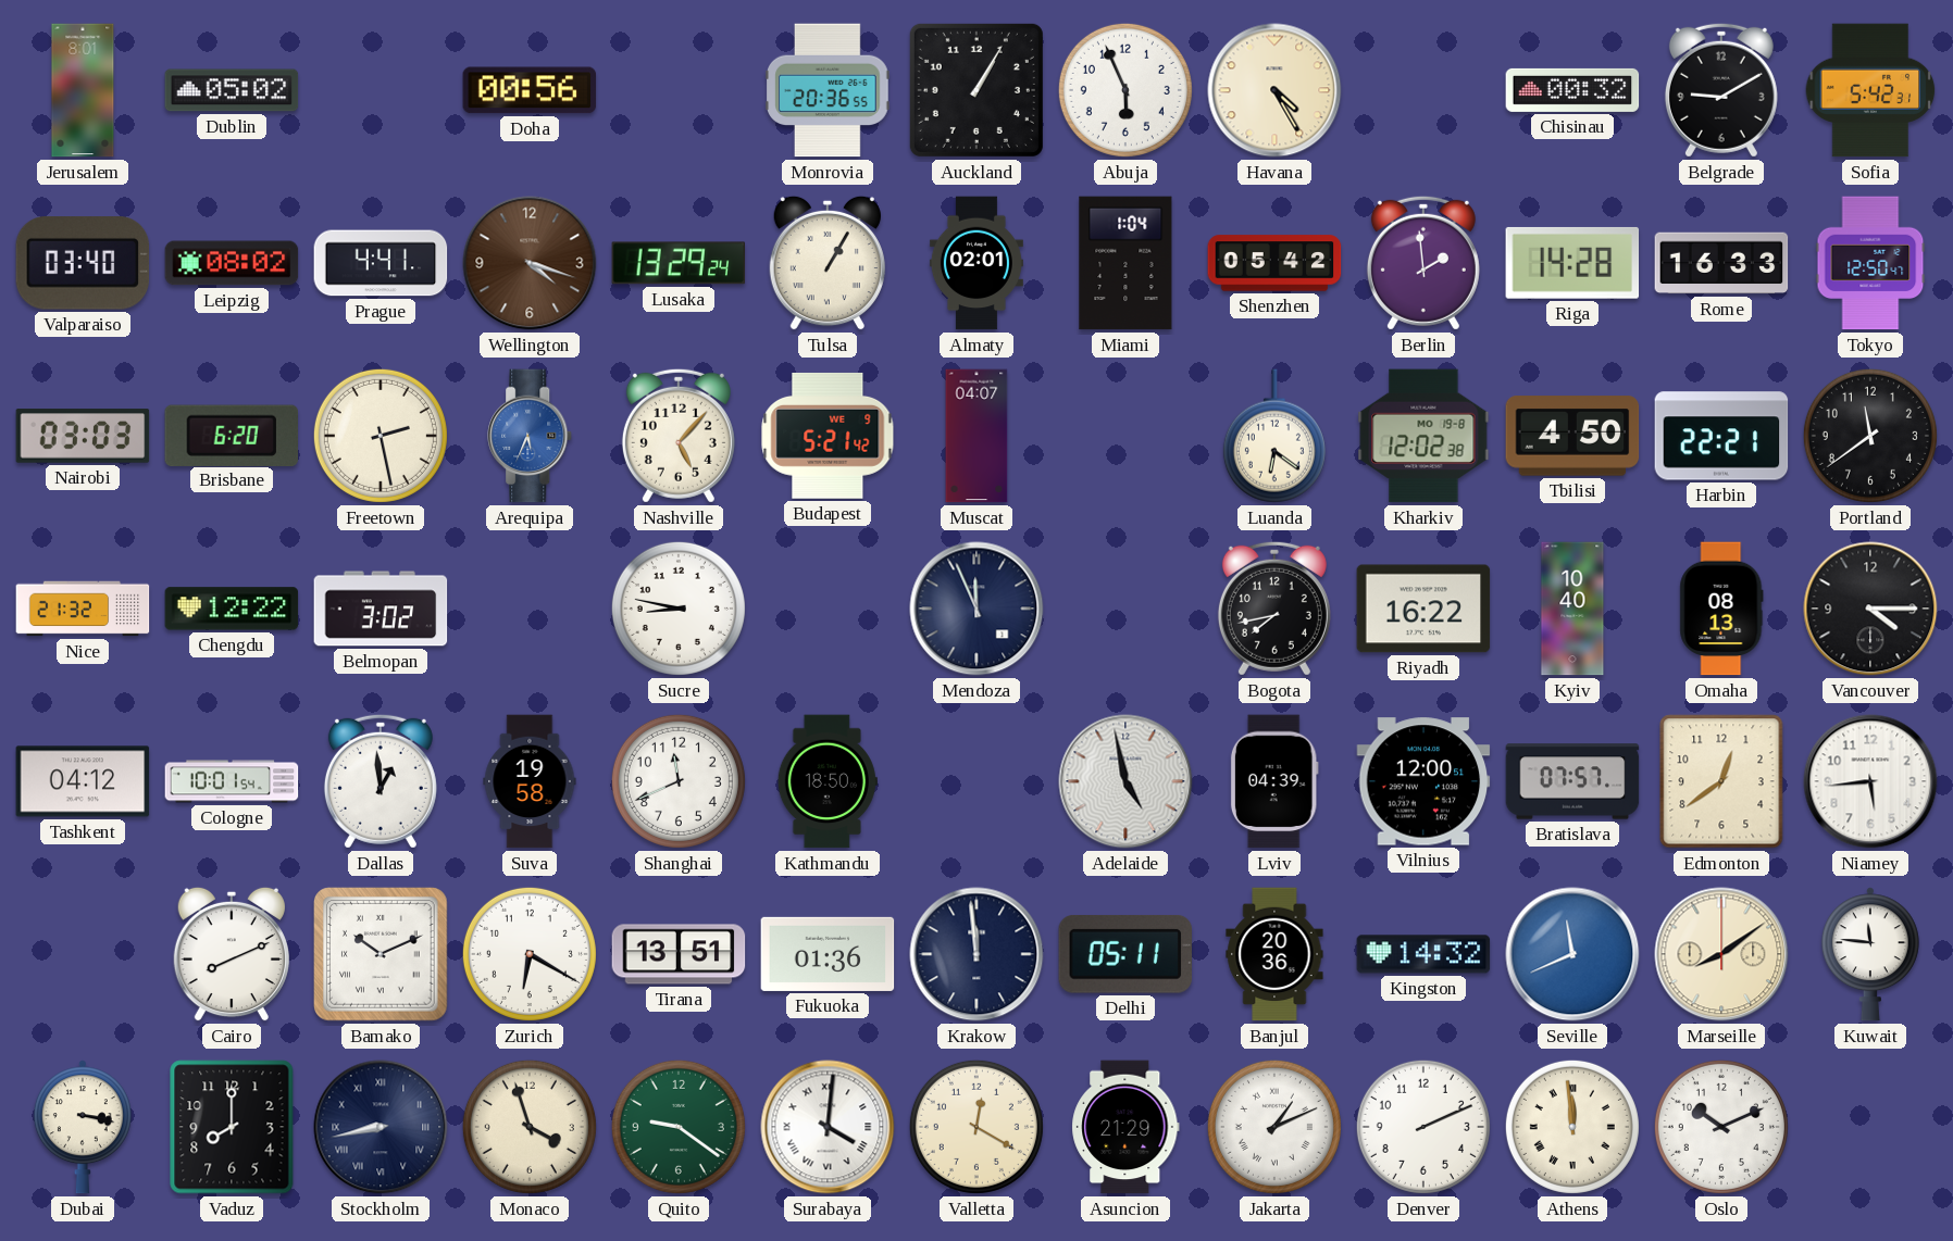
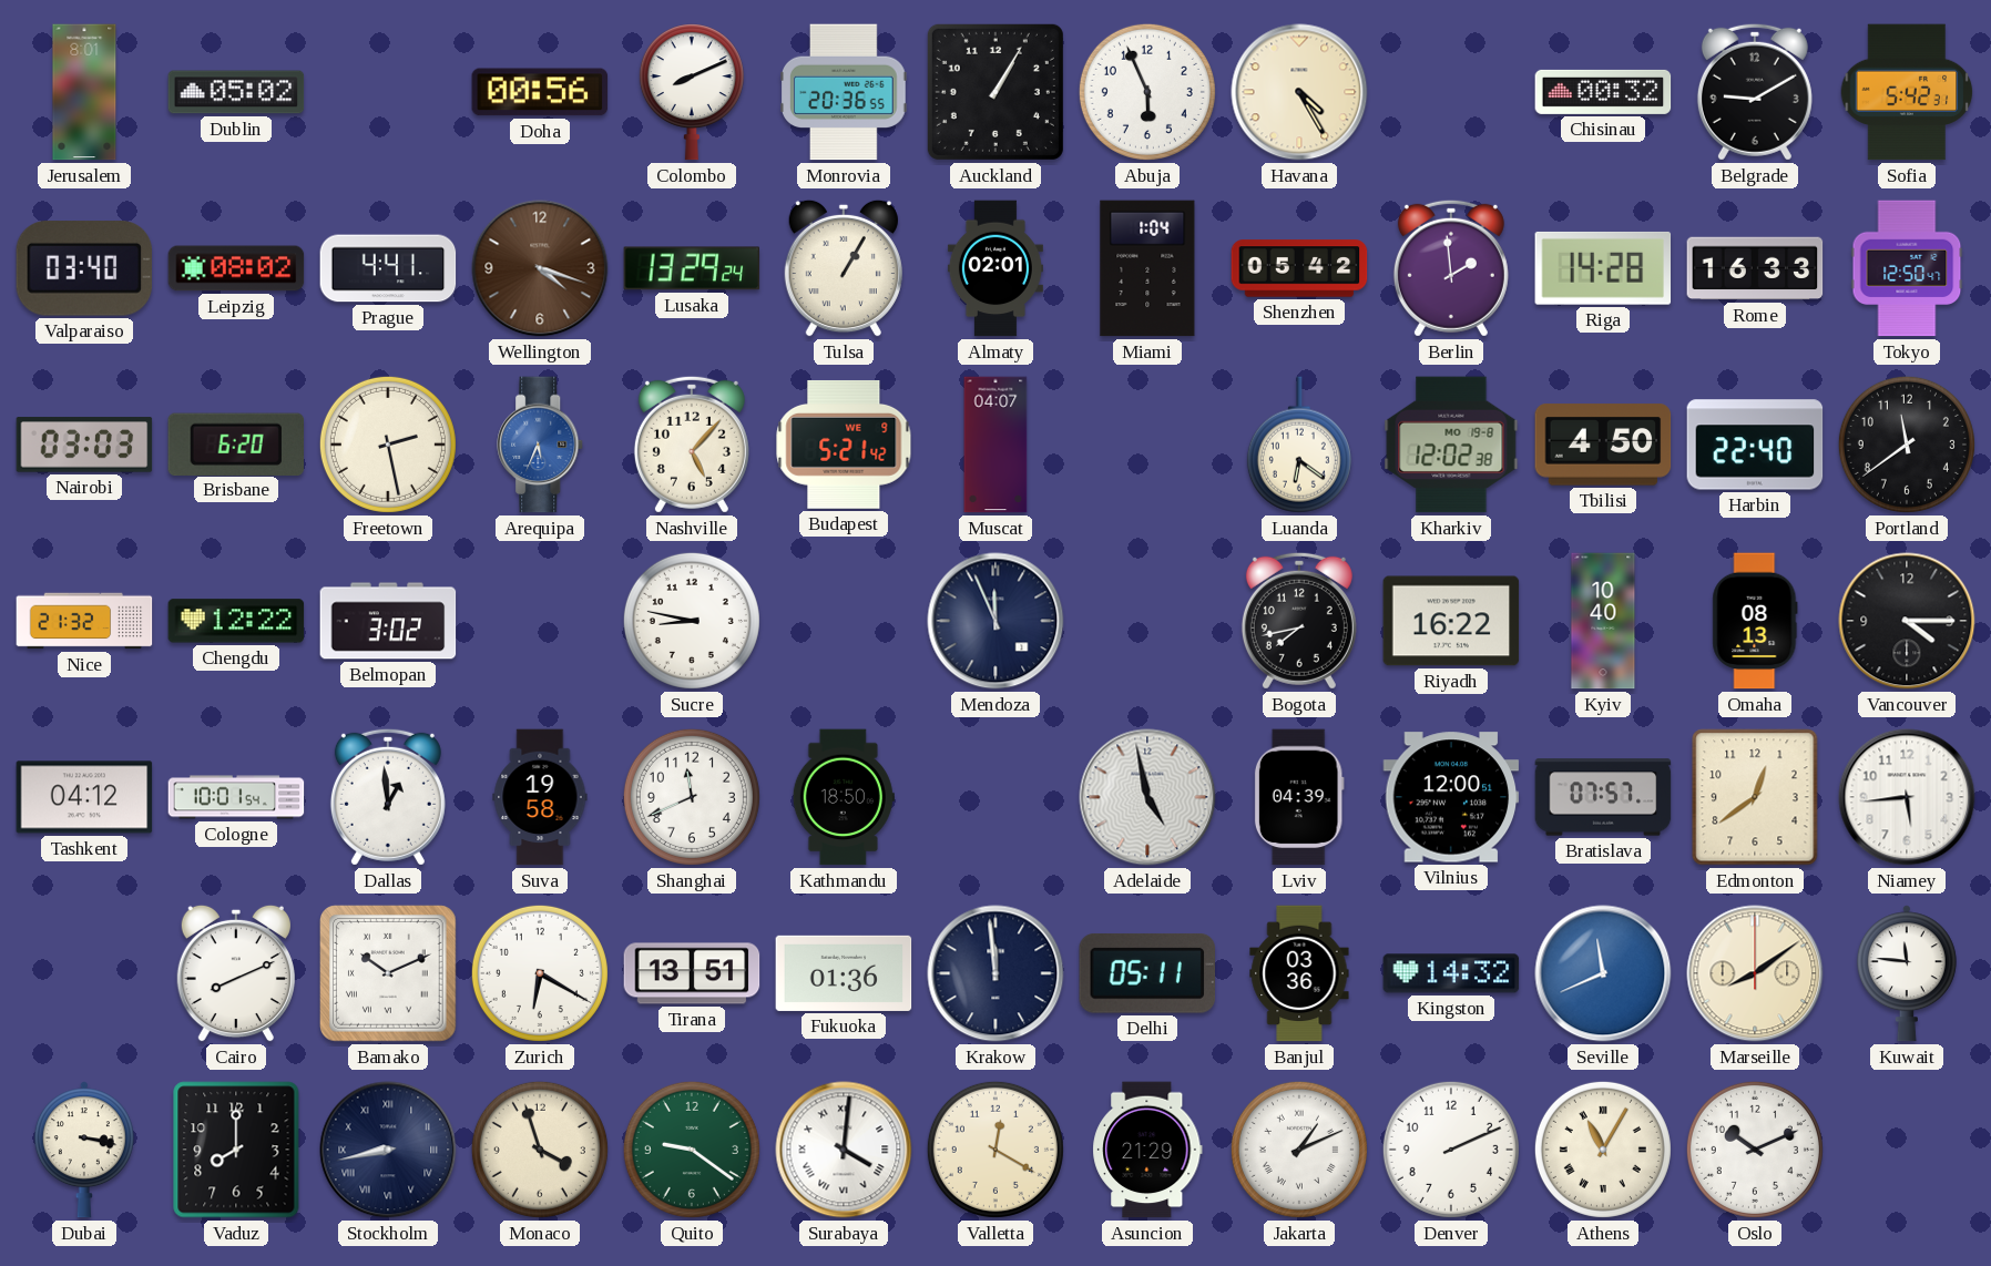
Colombo: none -> 8:11
Harbin: 22:21 -> 22:40
Banjul: 20:36 -> 03:36
Athens: 11:59 -> 11:05
